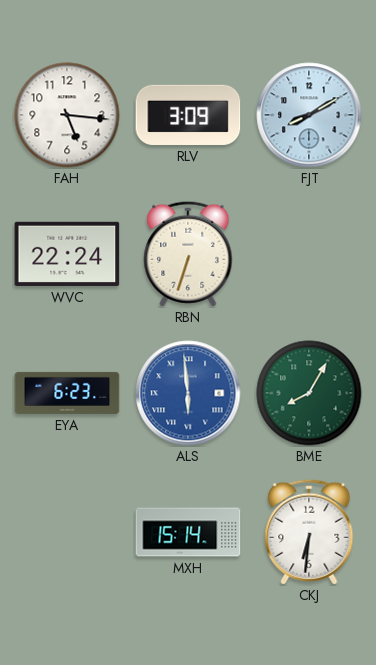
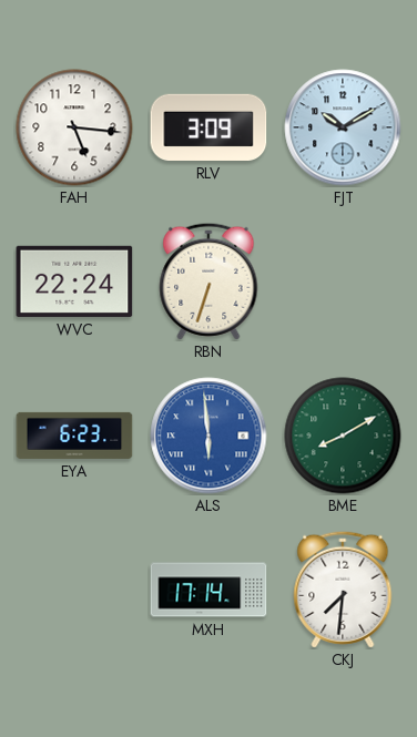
FJT: 8:10 -> 10:10
BME: 8:05 -> 8:10
MXH: 15:14 -> 17:14
CKJ: 6:31 -> 7:31
